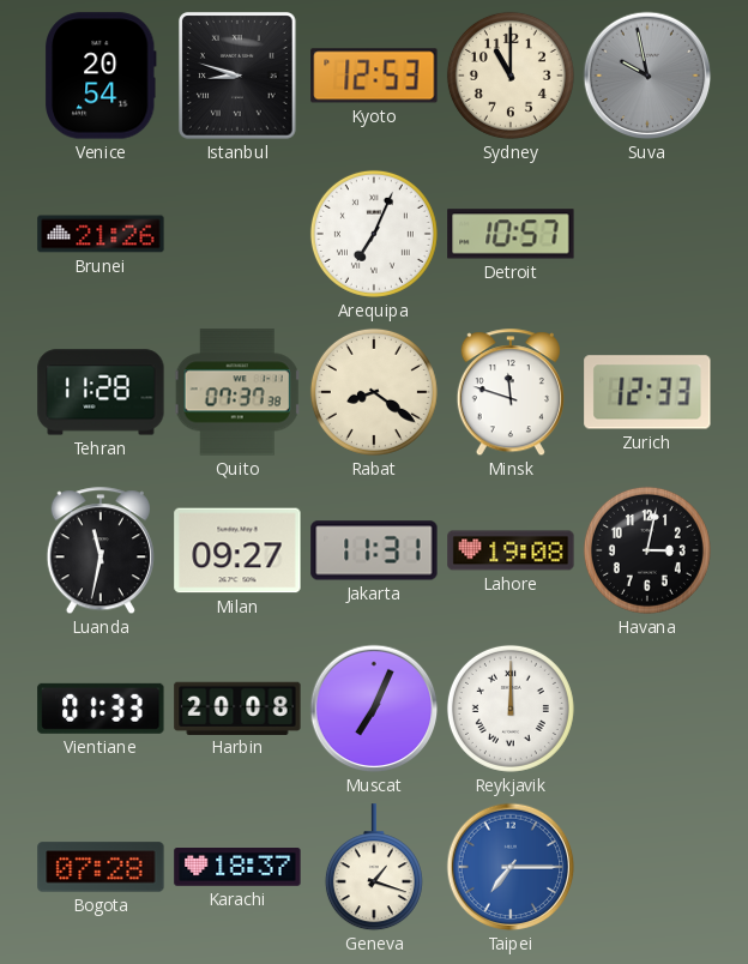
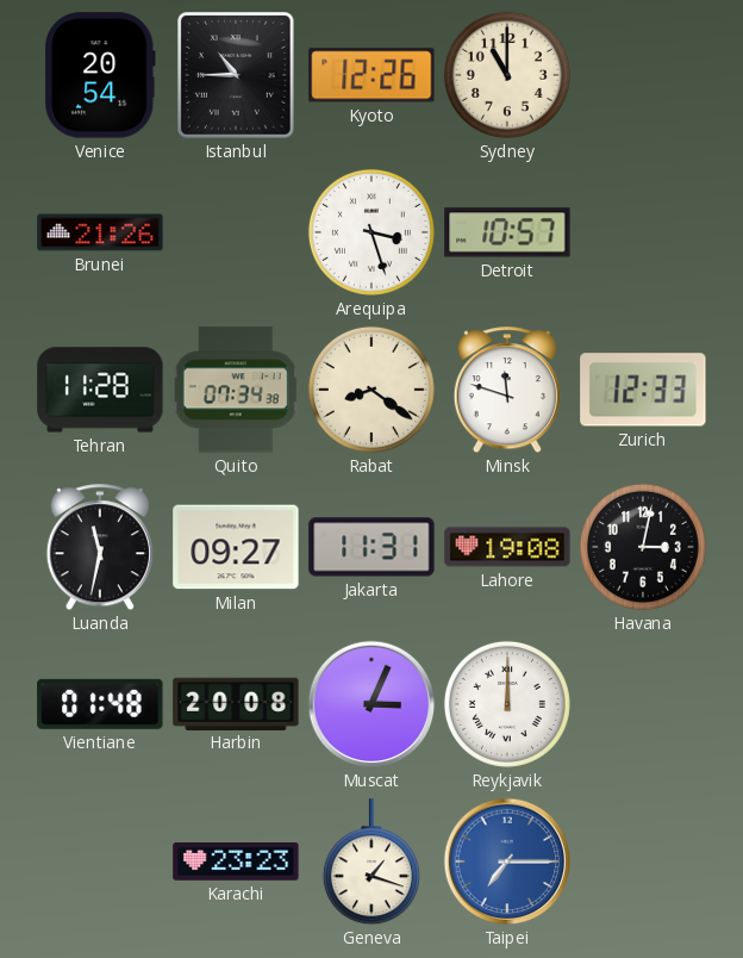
Istanbul: 8:48 -> 10:45
Kyoto: 12:53 -> 12:26
Suva: 9:58 -> none
Arequipa: 7:04 -> 3:27
Quito: 07:37 -> 07:34
Vientiane: 01:33 -> 01:48
Muscat: 7:04 -> 3:04
Bogota: 07:28 -> none
Karachi: 18:37 -> 23:23
